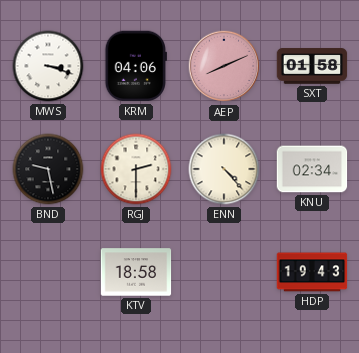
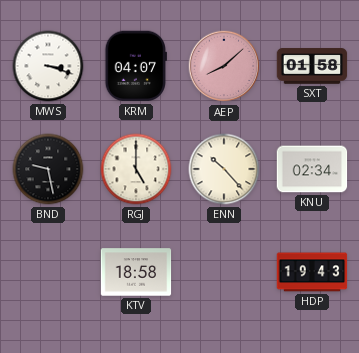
KRM: 04:06 -> 04:07
AEP: 8:11 -> 8:08
RGJ: 2:30 -> 5:00
ENN: 4:23 -> 10:23
